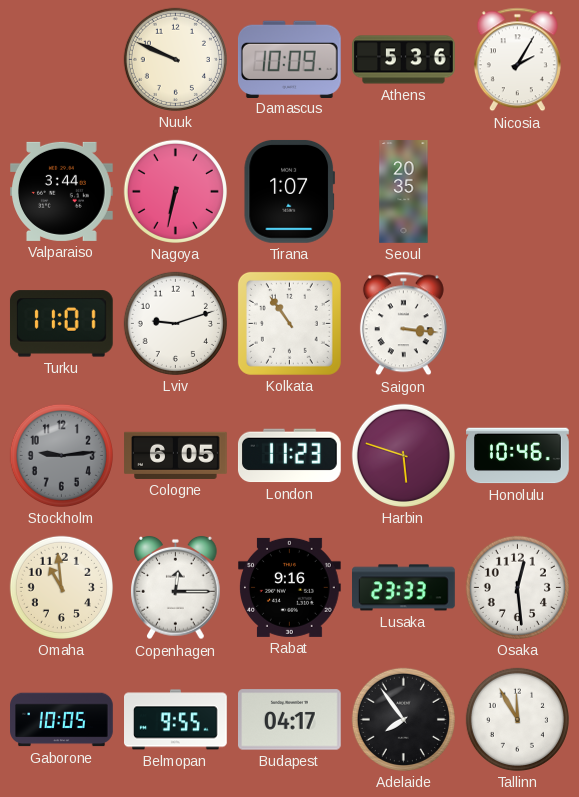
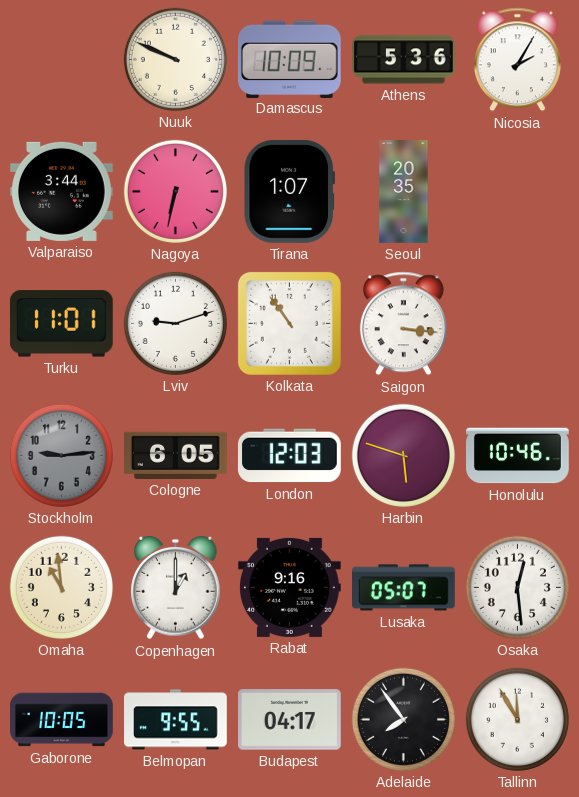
London: 11:23 -> 12:03
Copenhagen: 12:15 -> 1:00
Lusaka: 23:33 -> 05:07
